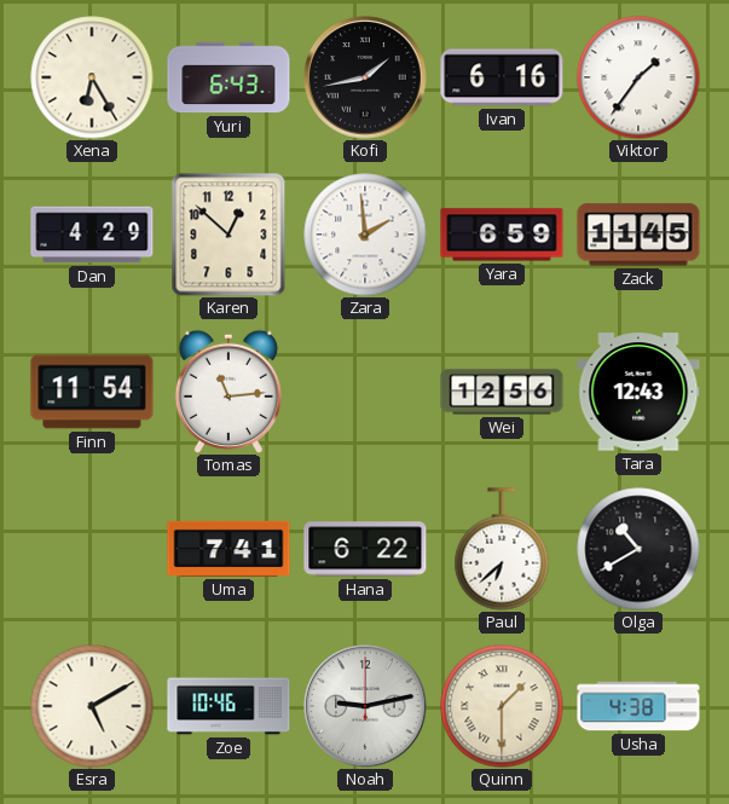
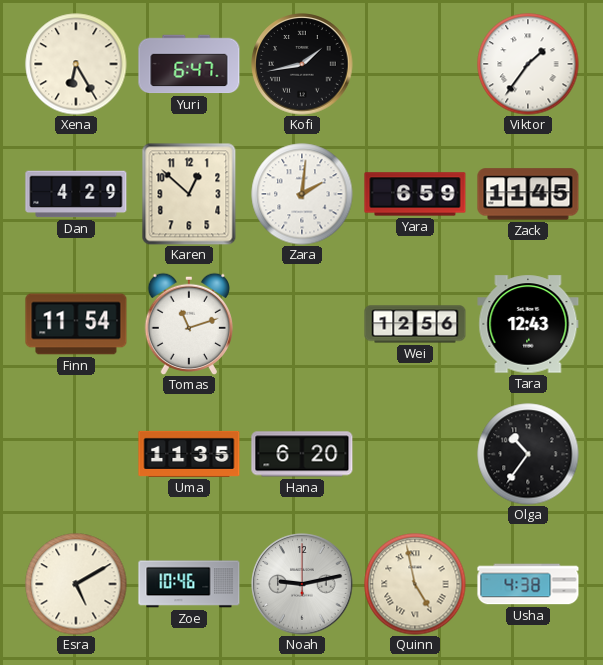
Yuri: 6:43 -> 6:47
Ivan: 6:16 -> none
Zara: 1:59 -> 2:01
Tomas: 11:14 -> 11:12
Uma: 7:41 -> 11:35
Hana: 6:22 -> 6:20
Paul: 6:38 -> none
Olga: 10:40 -> 10:36
Quinn: 1:30 -> 4:58
